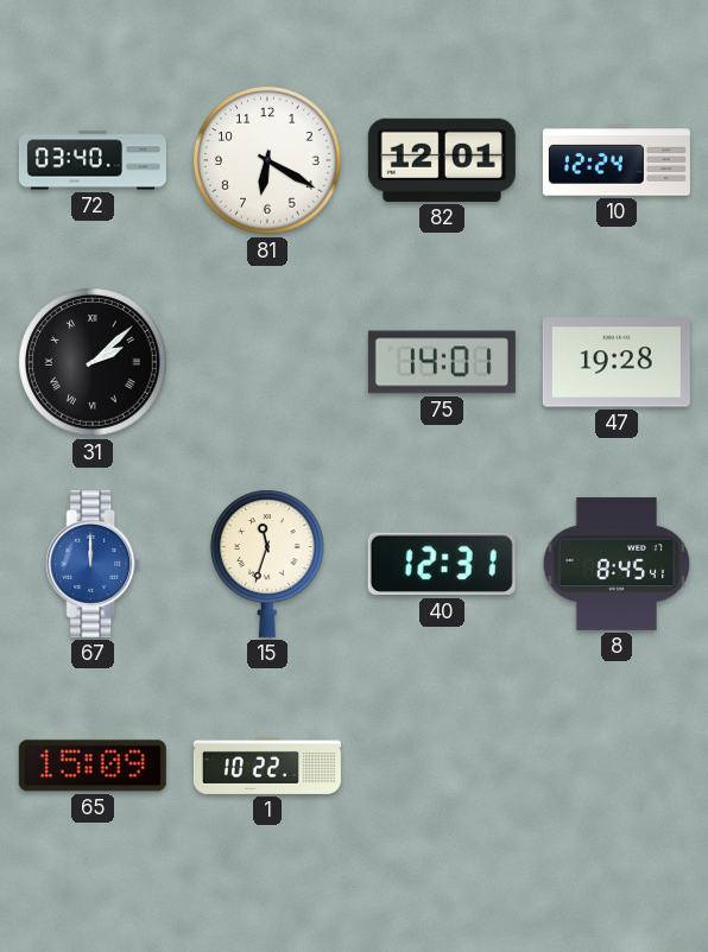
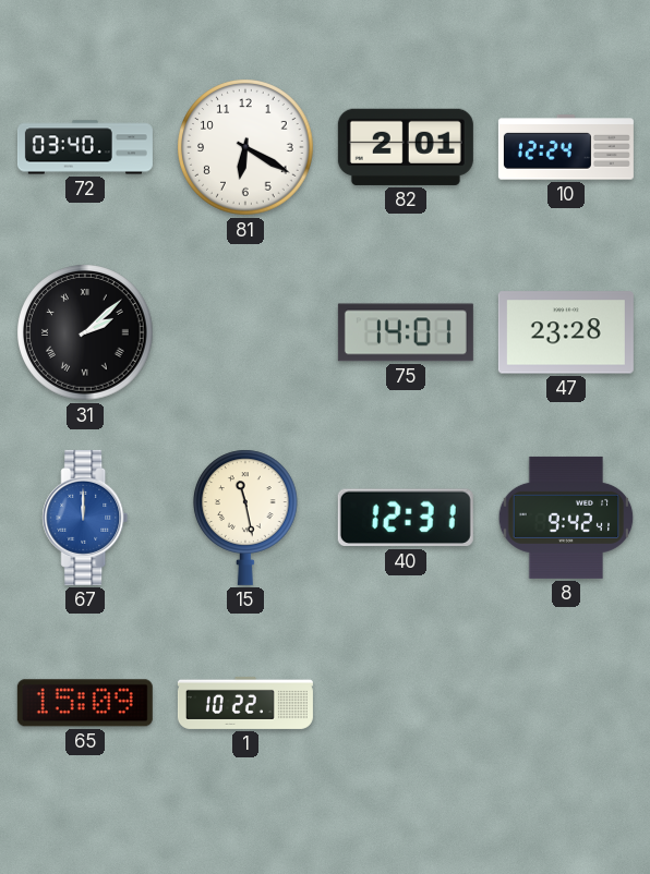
82: 12:01 -> 2:01
47: 19:28 -> 23:28
15: 11:33 -> 11:28
8: 8:45 -> 9:42
